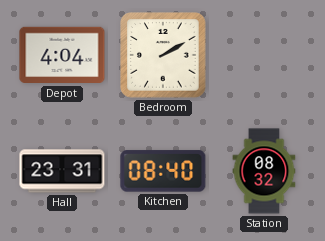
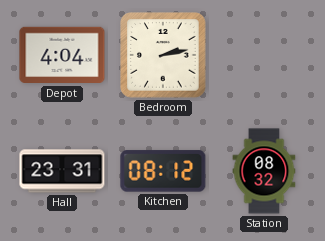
Bedroom: 2:10 -> 2:13
Kitchen: 08:40 -> 08:12
